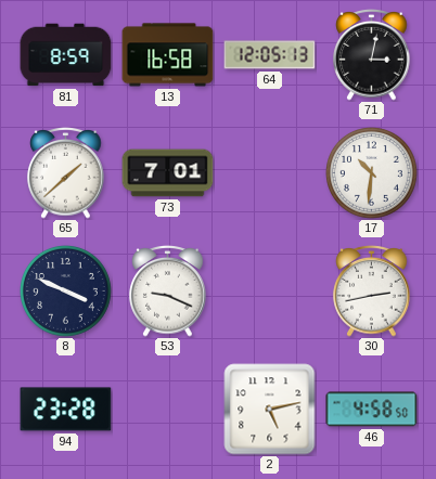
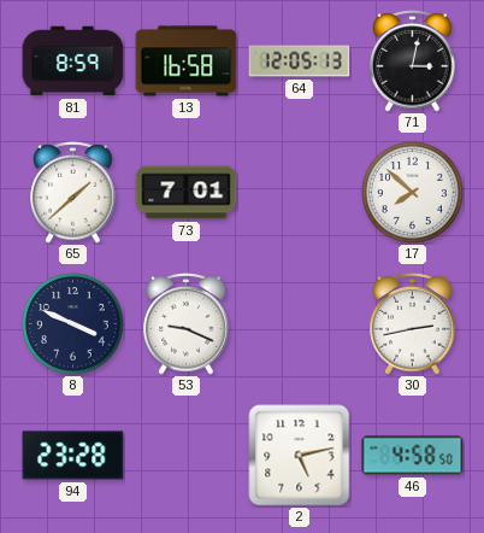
17: 10:31 -> 7:52
